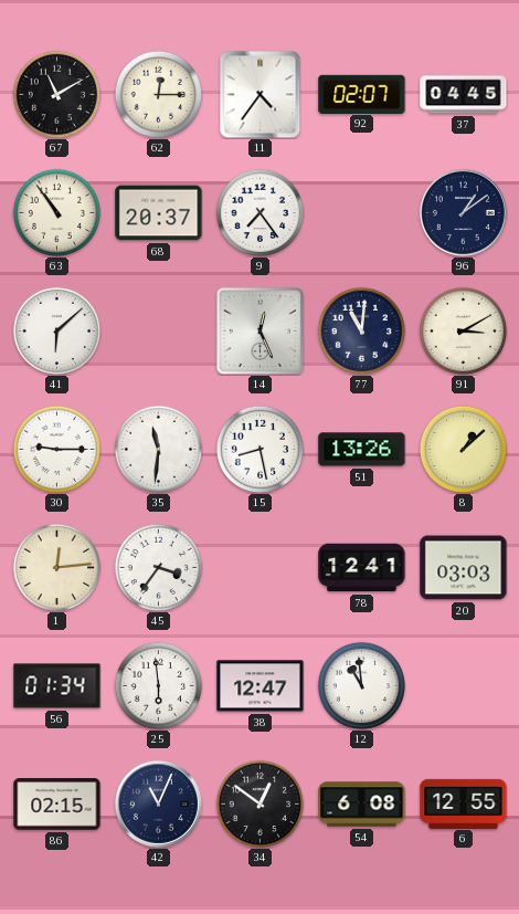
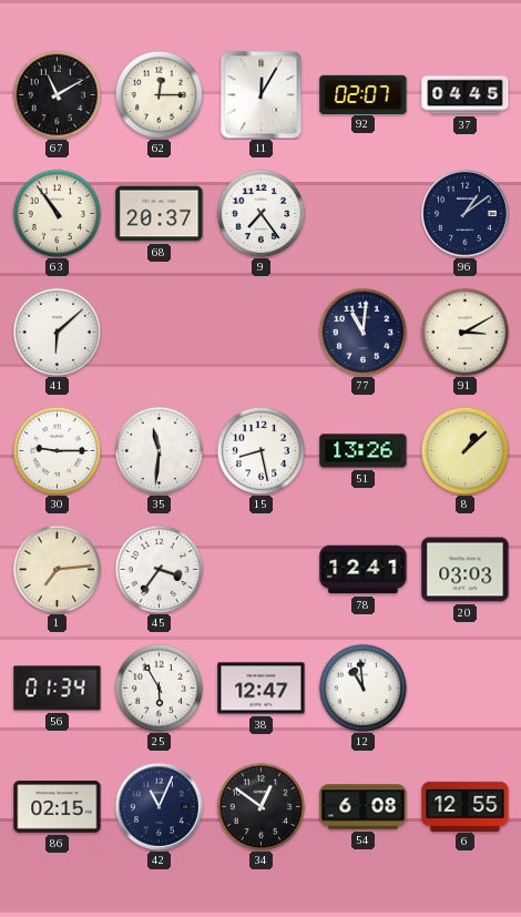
11: 4:36 -> 12:05
14: 12:26 -> none
1: 12:14 -> 7:14
25: 5:59 -> 5:55
